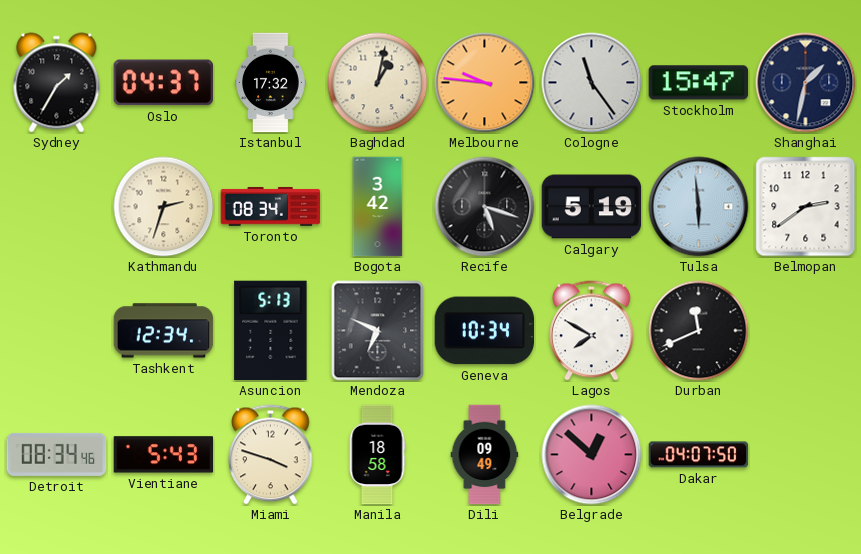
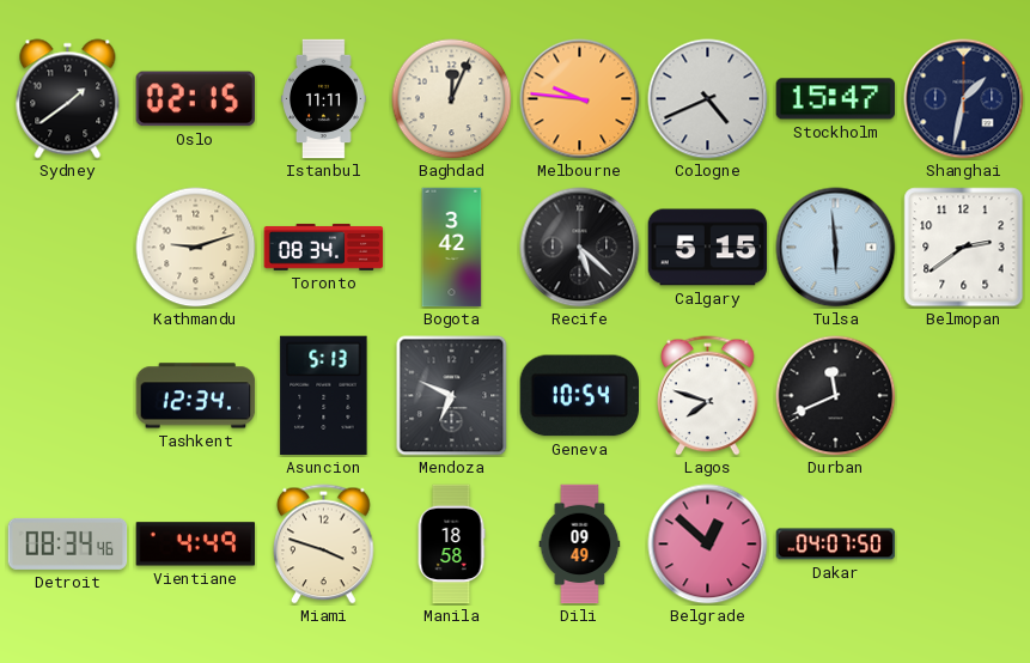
Sydney: 1:35 -> 1:39
Oslo: 04:37 -> 02:15
Istanbul: 17:32 -> 11:11
Baghdad: 1:02 -> 12:04
Cologne: 11:24 -> 4:41
Kathmandu: 2:33 -> 9:12
Recife: 5:18 -> 5:22
Calgary: 5:19 -> 5:15
Geneva: 10:34 -> 10:54
Lagos: 7:50 -> 7:48
Vientiane: 5:43 -> 4:49
